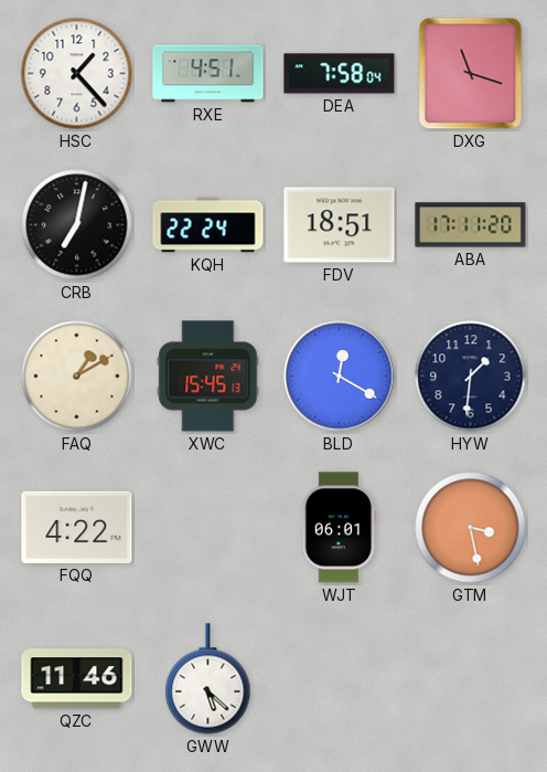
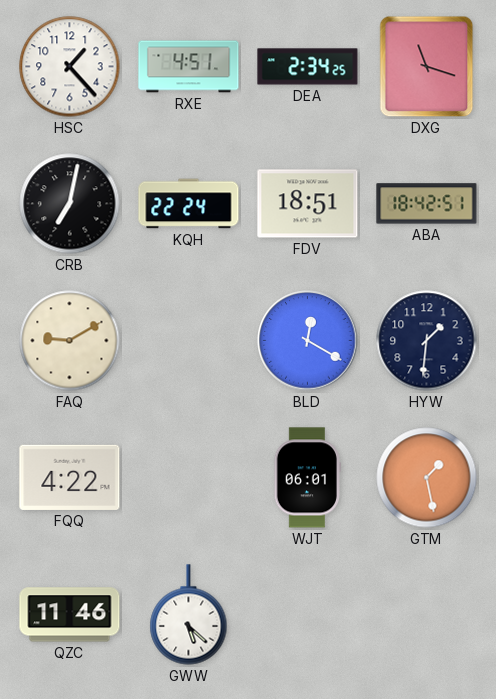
DEA: 7:58 -> 2:34
ABA: 17:11 -> 18:42
FAQ: 1:10 -> 9:10
XWC: 15:45 -> none
GTM: 3:28 -> 1:28
